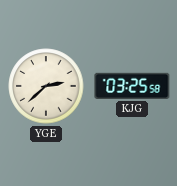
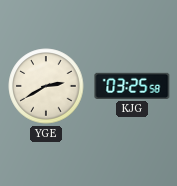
YGE: 2:38 -> 2:40
